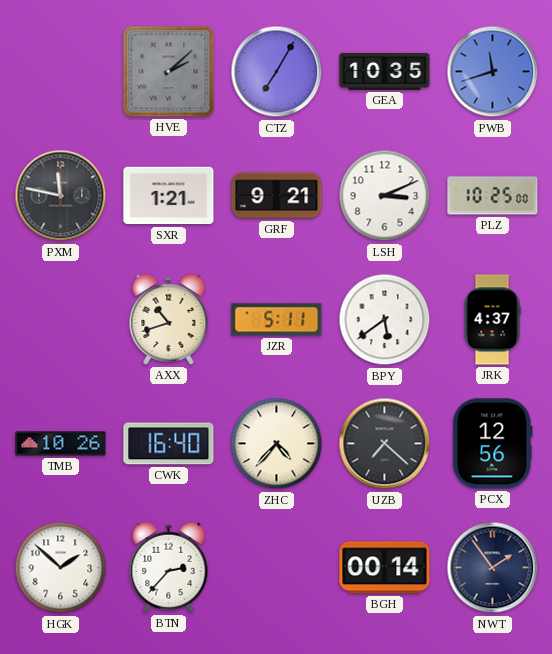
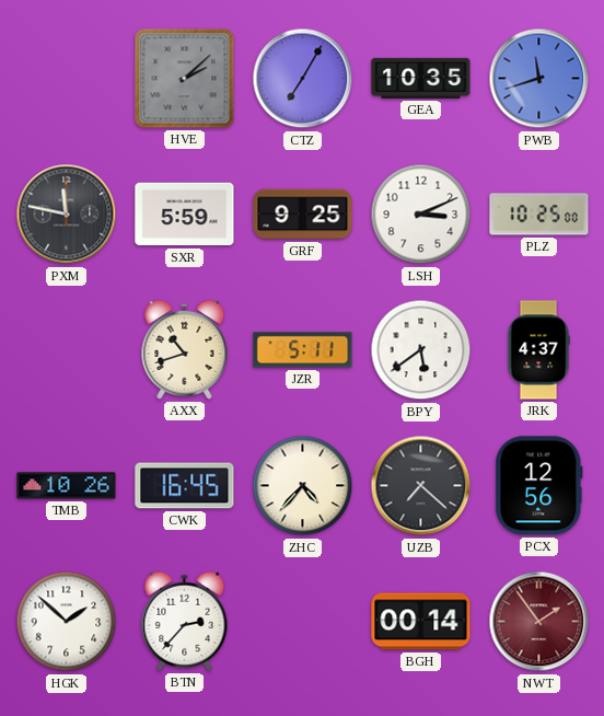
SXR: 1:21 -> 5:59
GRF: 9:21 -> 9:25
CWK: 16:40 -> 16:45
NWT dial: navy -> burgundy
